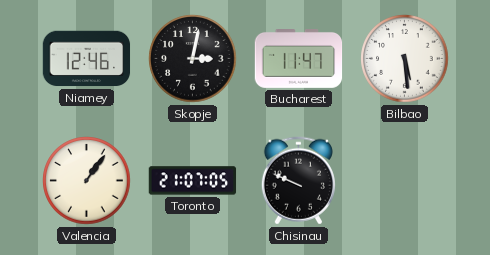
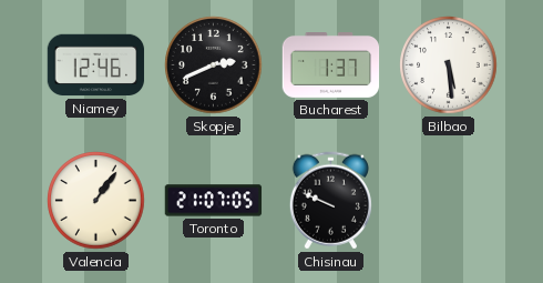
Skopje: 3:02 -> 2:41
Bucharest: 11:47 -> 1:37
